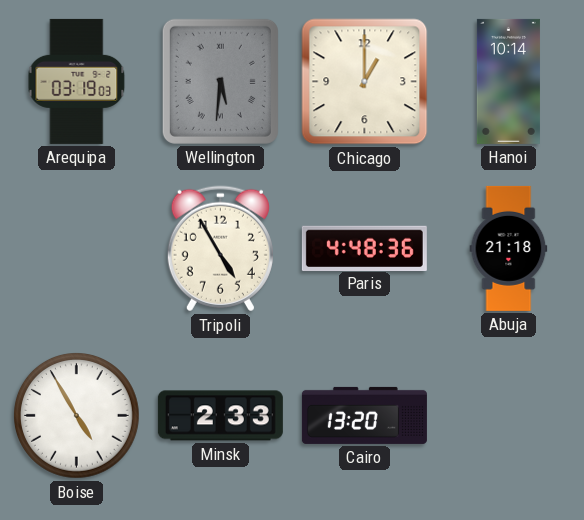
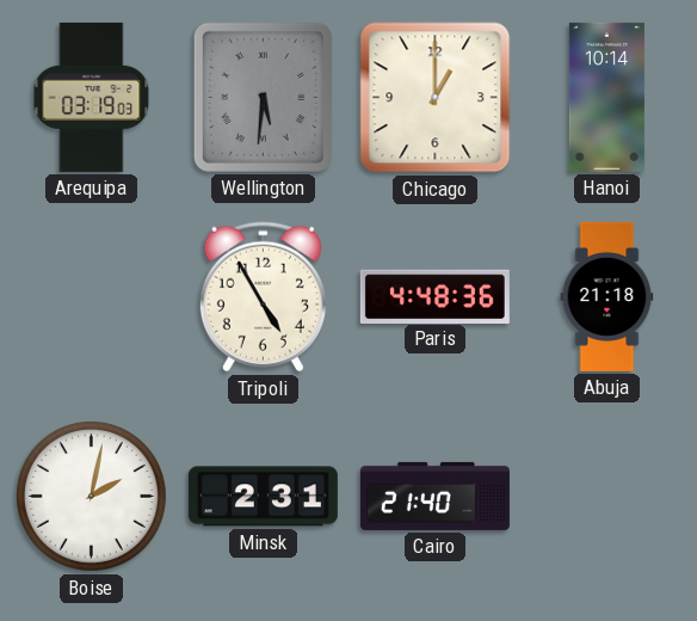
Boise: 4:55 -> 2:02
Minsk: 2:33 -> 2:31
Cairo: 13:20 -> 21:40
